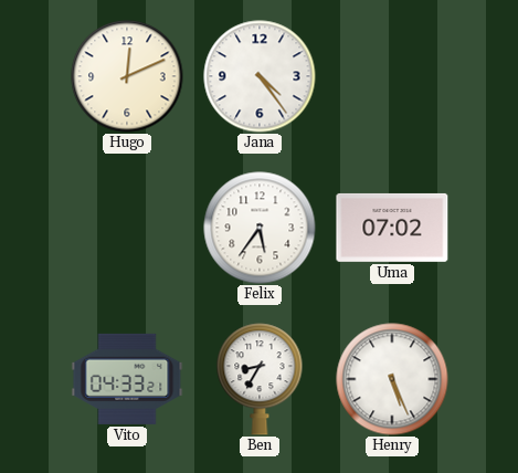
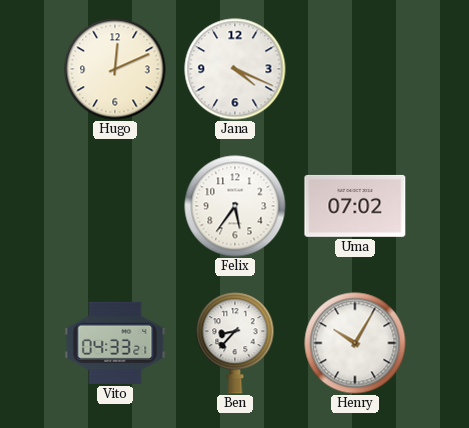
Jana: 4:24 -> 4:19
Ben: 8:35 -> 8:37
Henry: 5:26 -> 10:05
